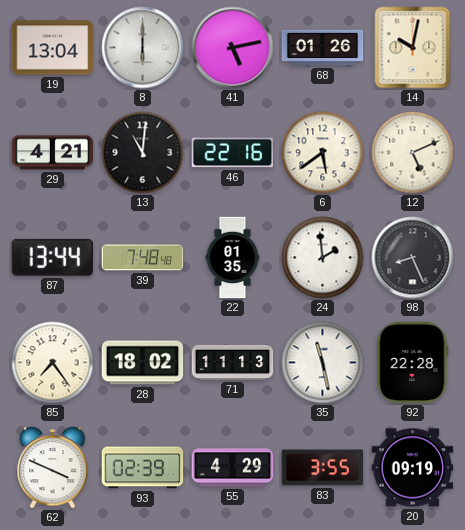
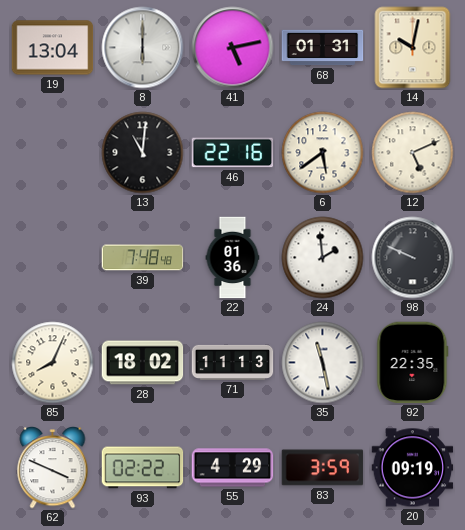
68: 01:26 -> 01:31
29: 4:21 -> none
87: 13:44 -> none
22: 01:35 -> 01:36
98: 8:26 -> 9:49
85: 7:24 -> 8:04
92: 22:28 -> 22:35
93: 02:39 -> 02:22
83: 3:55 -> 3:59
